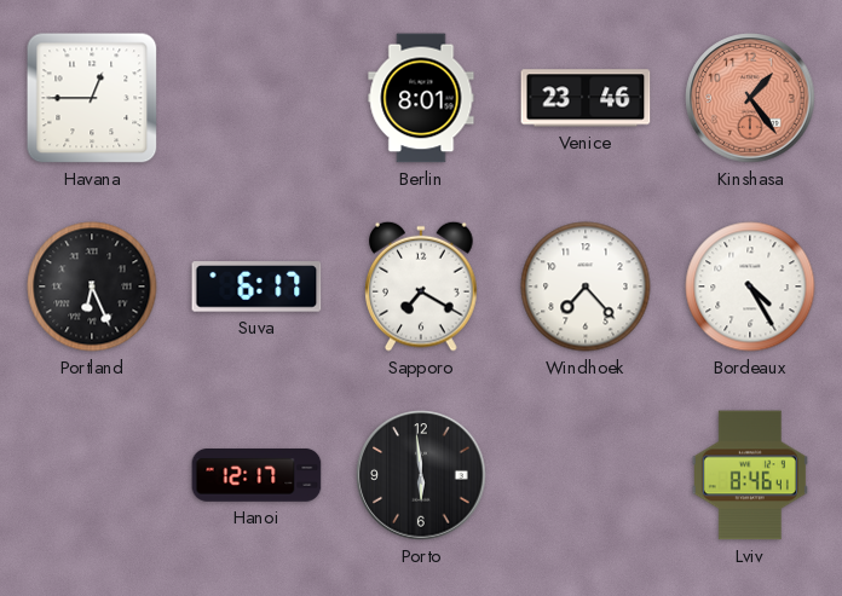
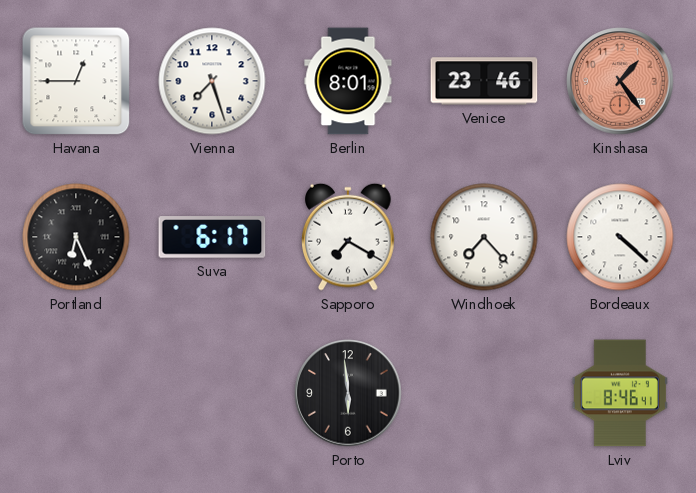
Vienna: none -> 7:27
Bordeaux: 4:25 -> 4:22
Hanoi: 12:17 -> none
